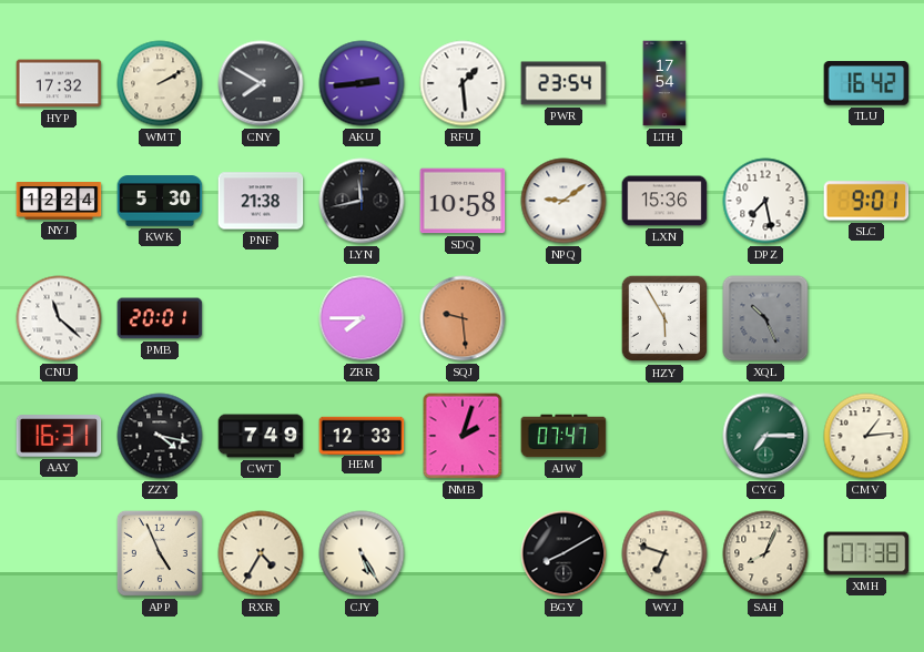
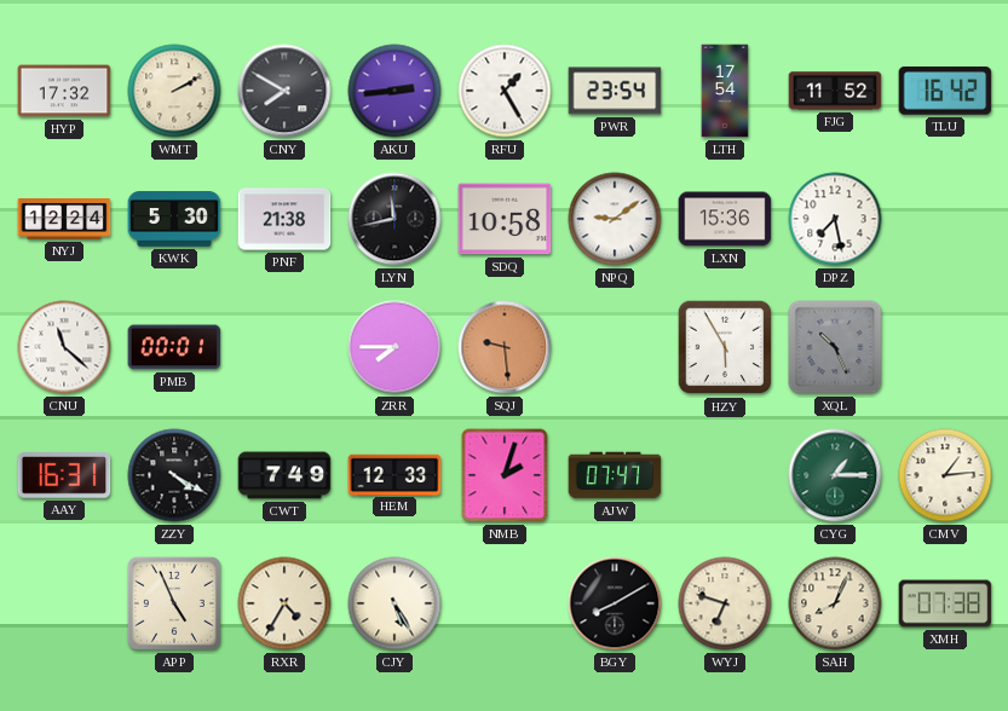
RFU: 1:29 -> 1:25
FJG: none -> 11:52
SLC: 9:01 -> none
PMB: 20:01 -> 00:01
ZZY: 4:17 -> 4:20
CYG: 7:15 -> 1:15
